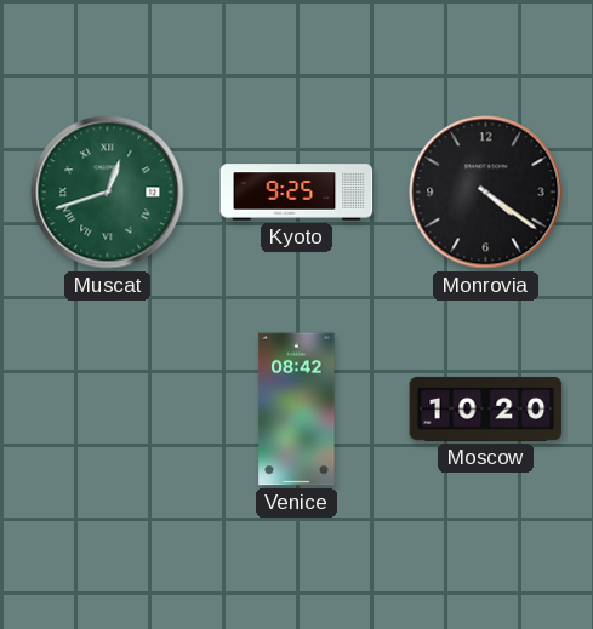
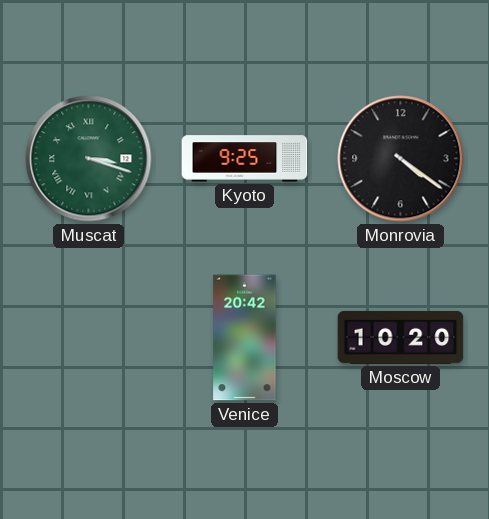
Muscat: 12:42 -> 3:18
Venice: 08:42 -> 20:42
